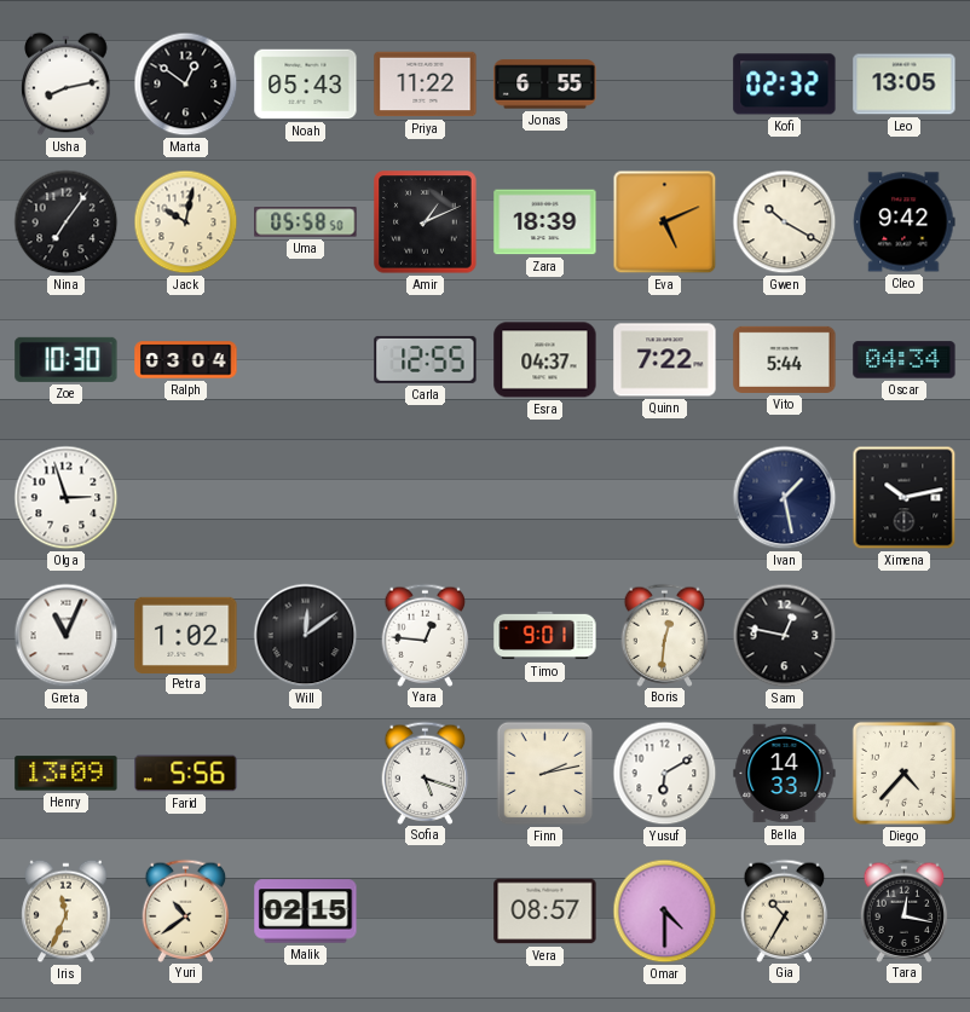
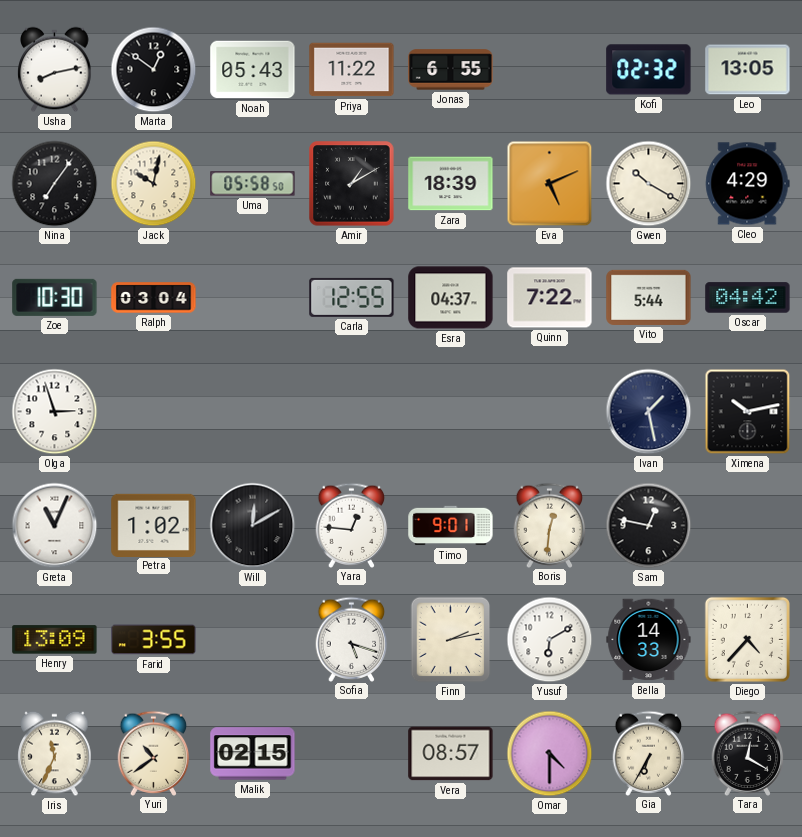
Amir: 1:11 -> 1:10
Cleo: 9:42 -> 4:29
Oscar: 04:34 -> 04:42
Will: 12:09 -> 12:10
Farid: 5:56 -> 3:55
Gia: 10:35 -> 6:35
Tara: 12:17 -> 12:20
